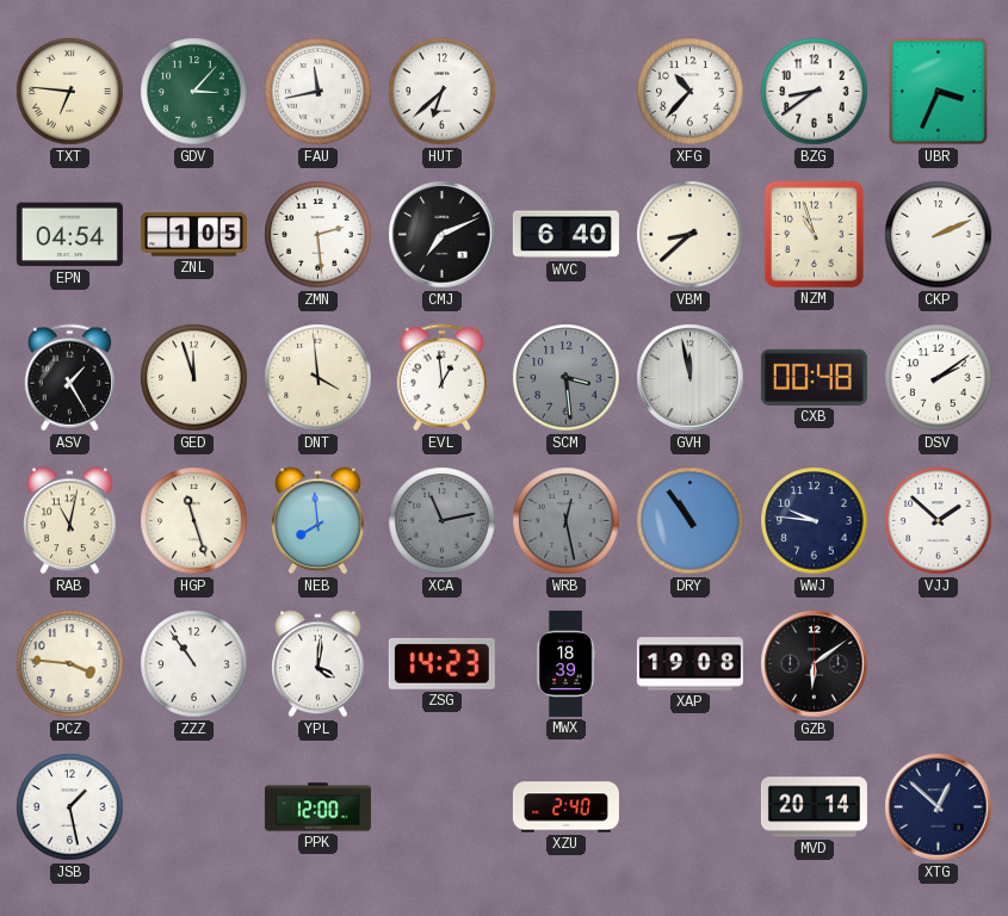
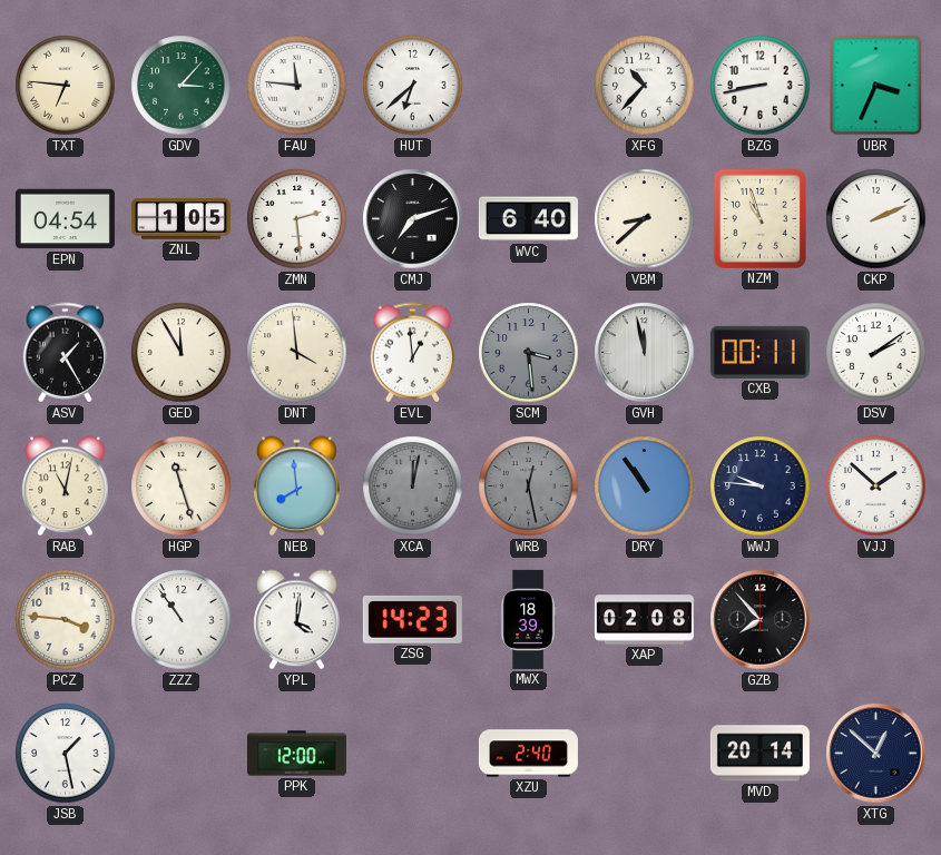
FAU: 11:43 -> 11:46
BZG: 8:39 -> 8:43
CMJ: 7:11 -> 7:12
GED: 11:57 -> 11:55
CXB: 00:48 -> 00:11
XCA: 11:13 -> 12:02
XAP: 19:08 -> 02:08
GZB: 6:09 -> 7:53
